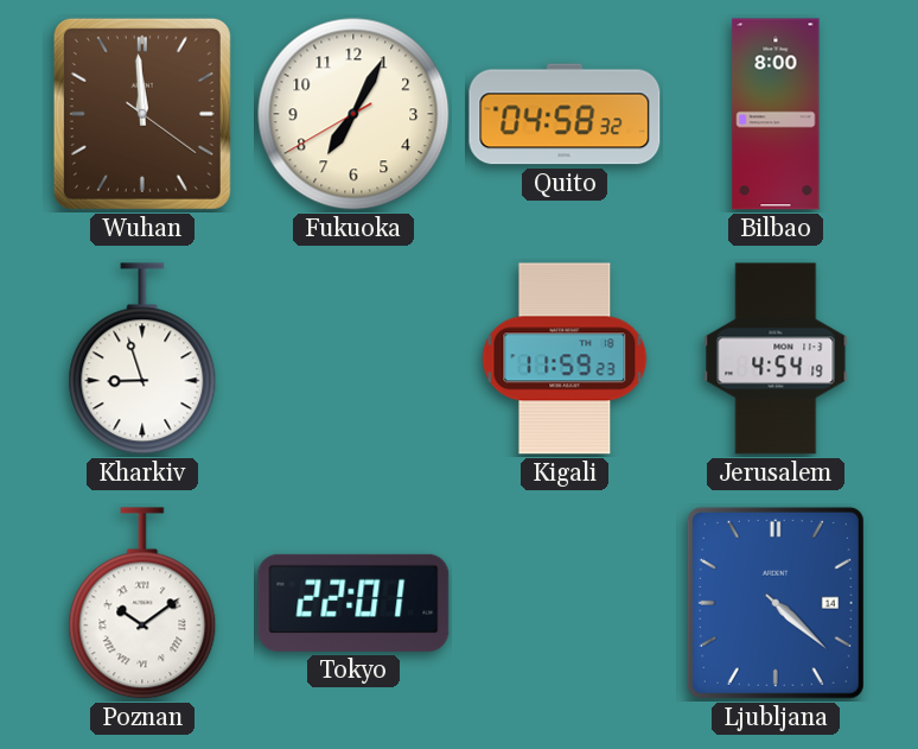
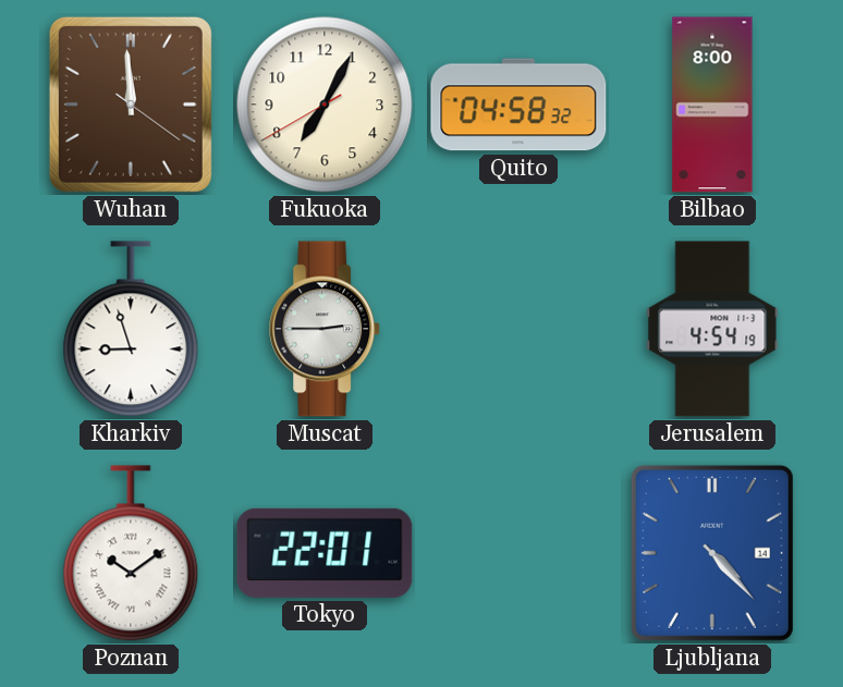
Muscat: none -> 2:45
Kigali: 11:59 -> none
Ljubljana: 4:22 -> 4:23
